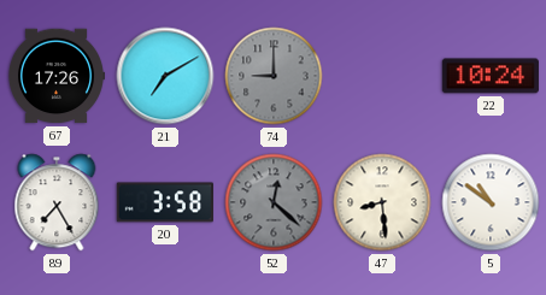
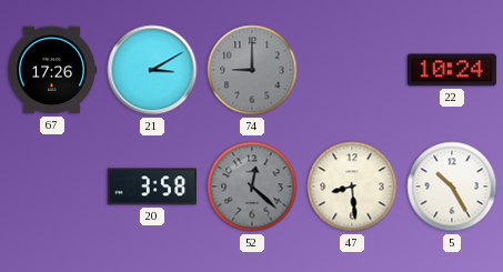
21: 7:10 -> 3:10
89: 7:25 -> none
5: 10:51 -> 10:25
